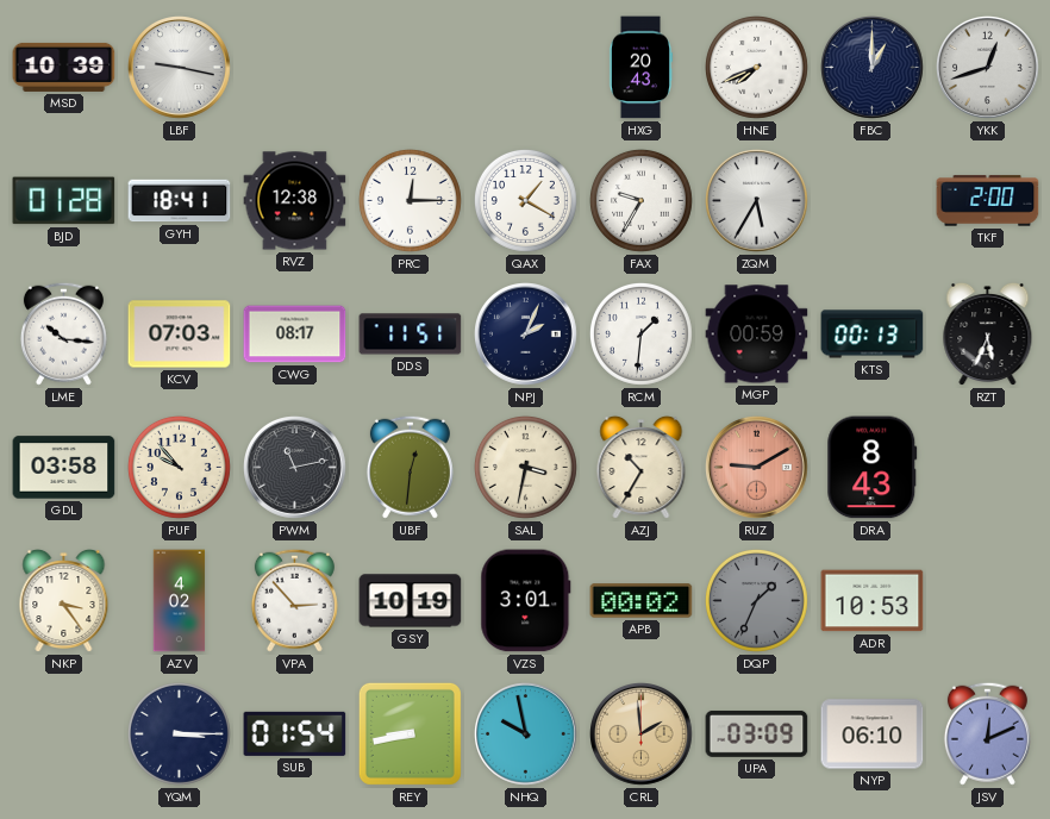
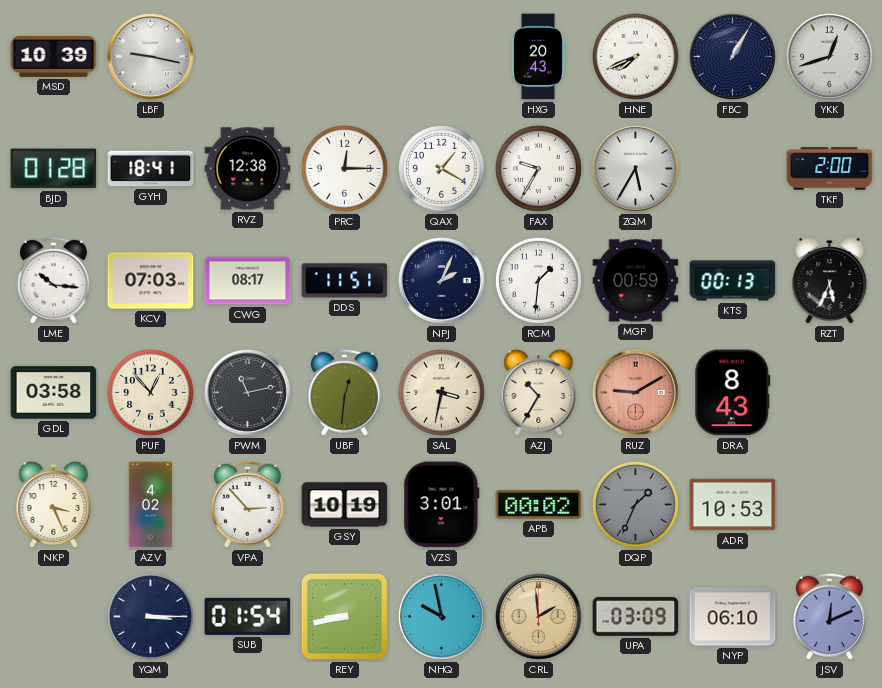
FBC: 1:00 -> 1:05
PUF: 9:53 -> 12:53
NKP: 3:24 -> 3:26
